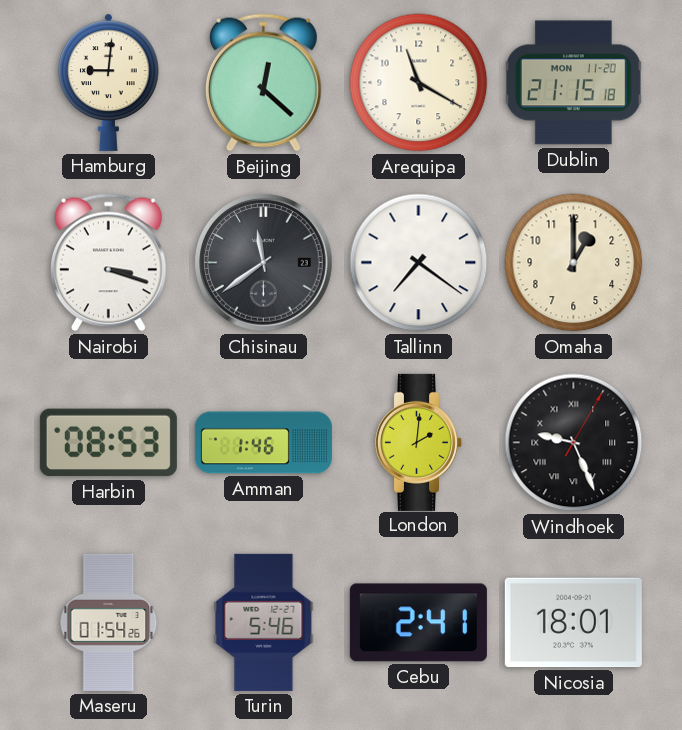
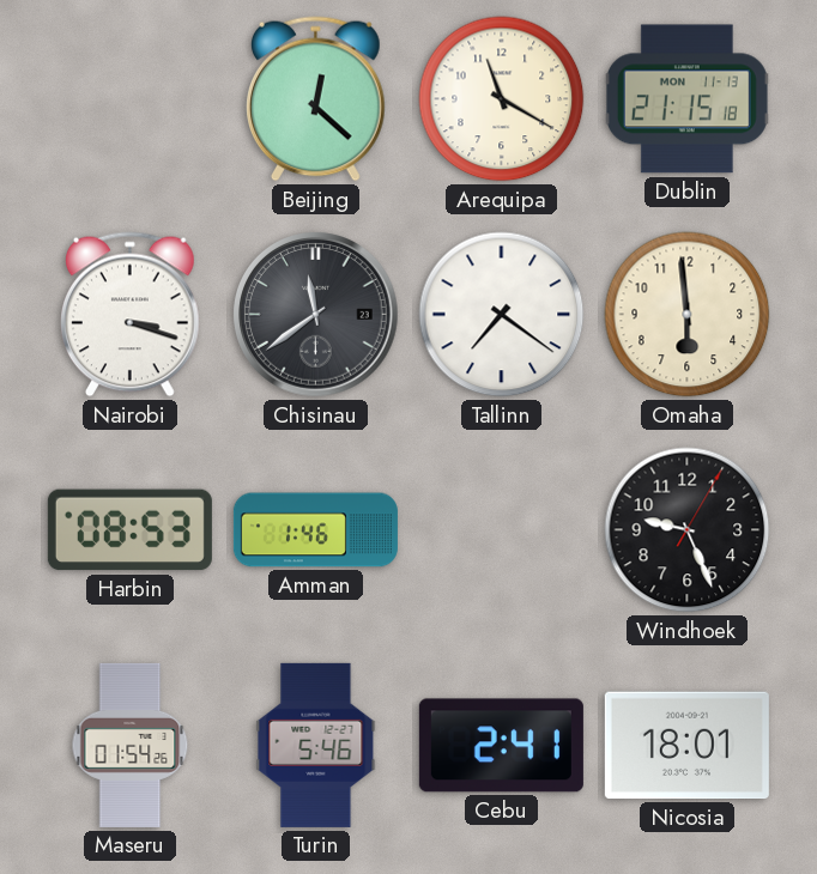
Hamburg: 9:01 -> none
Dublin date: MON 11-20 -> MON 11-13
Omaha: 1:00 -> 5:59
London: 2:01 -> none
Windhoek numerals: Roman -> Arabic
